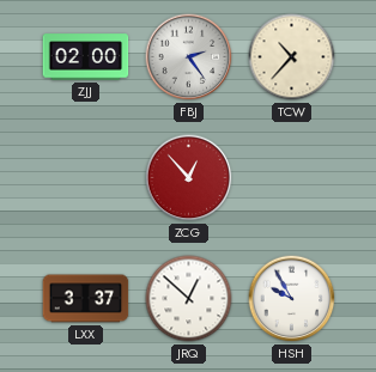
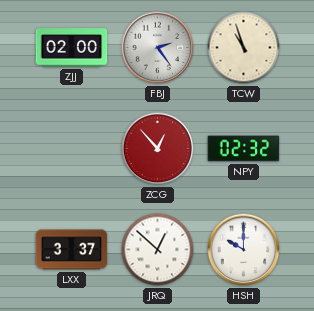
TCW: 10:37 -> 10:57
NPY: none -> 02:32
HSH: 9:55 -> 10:00
